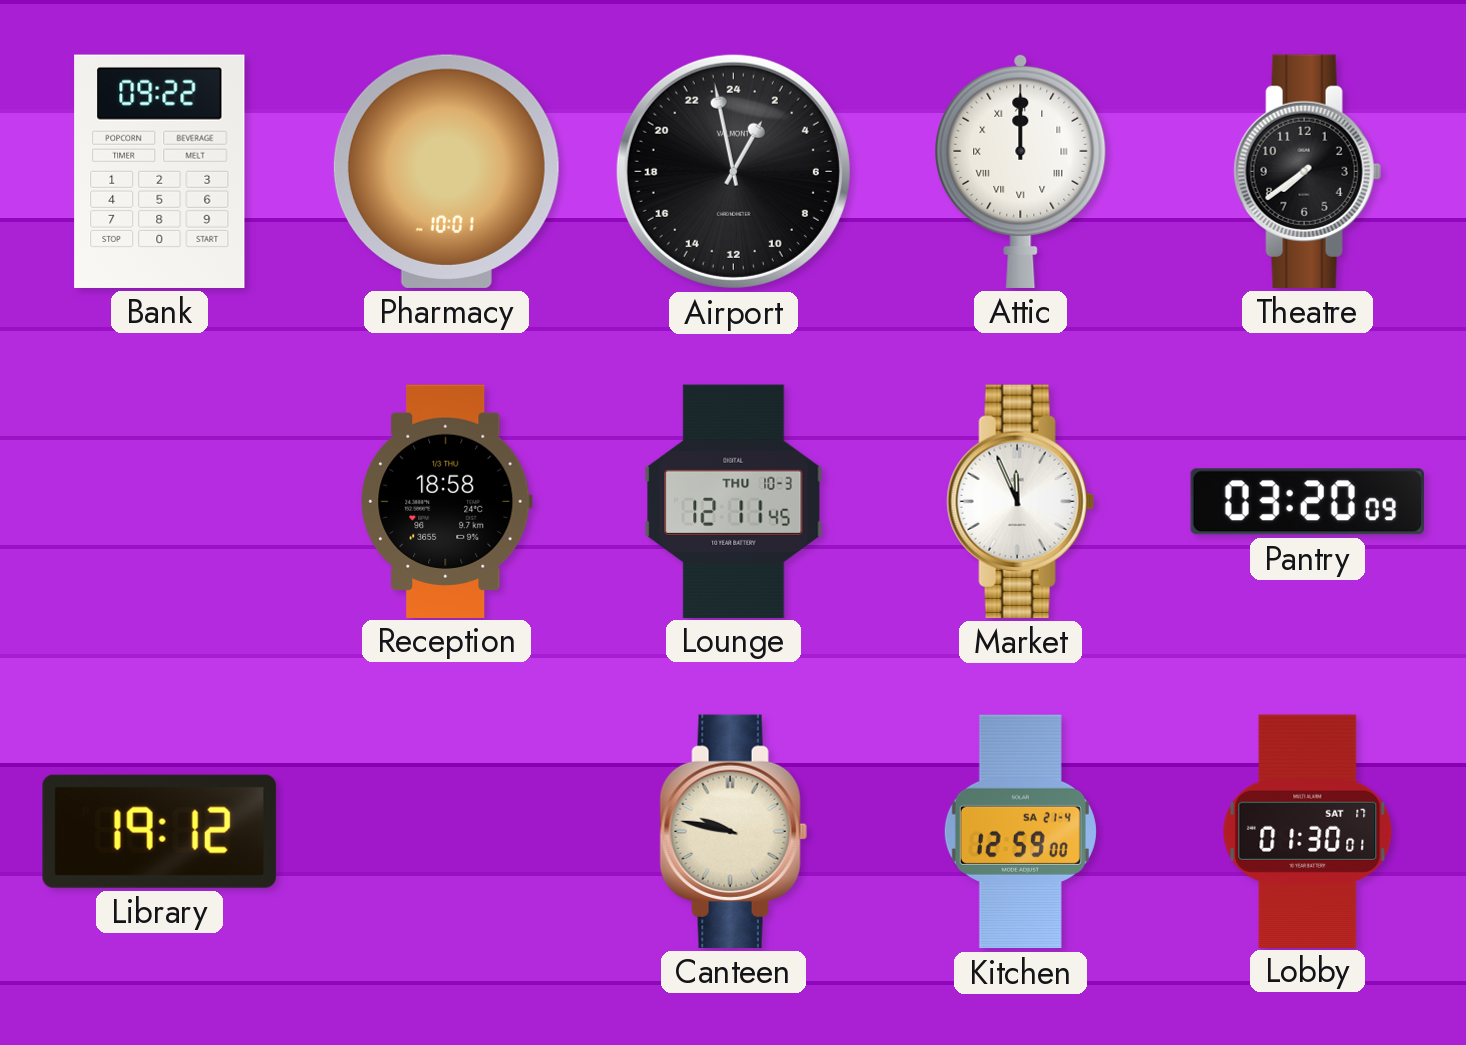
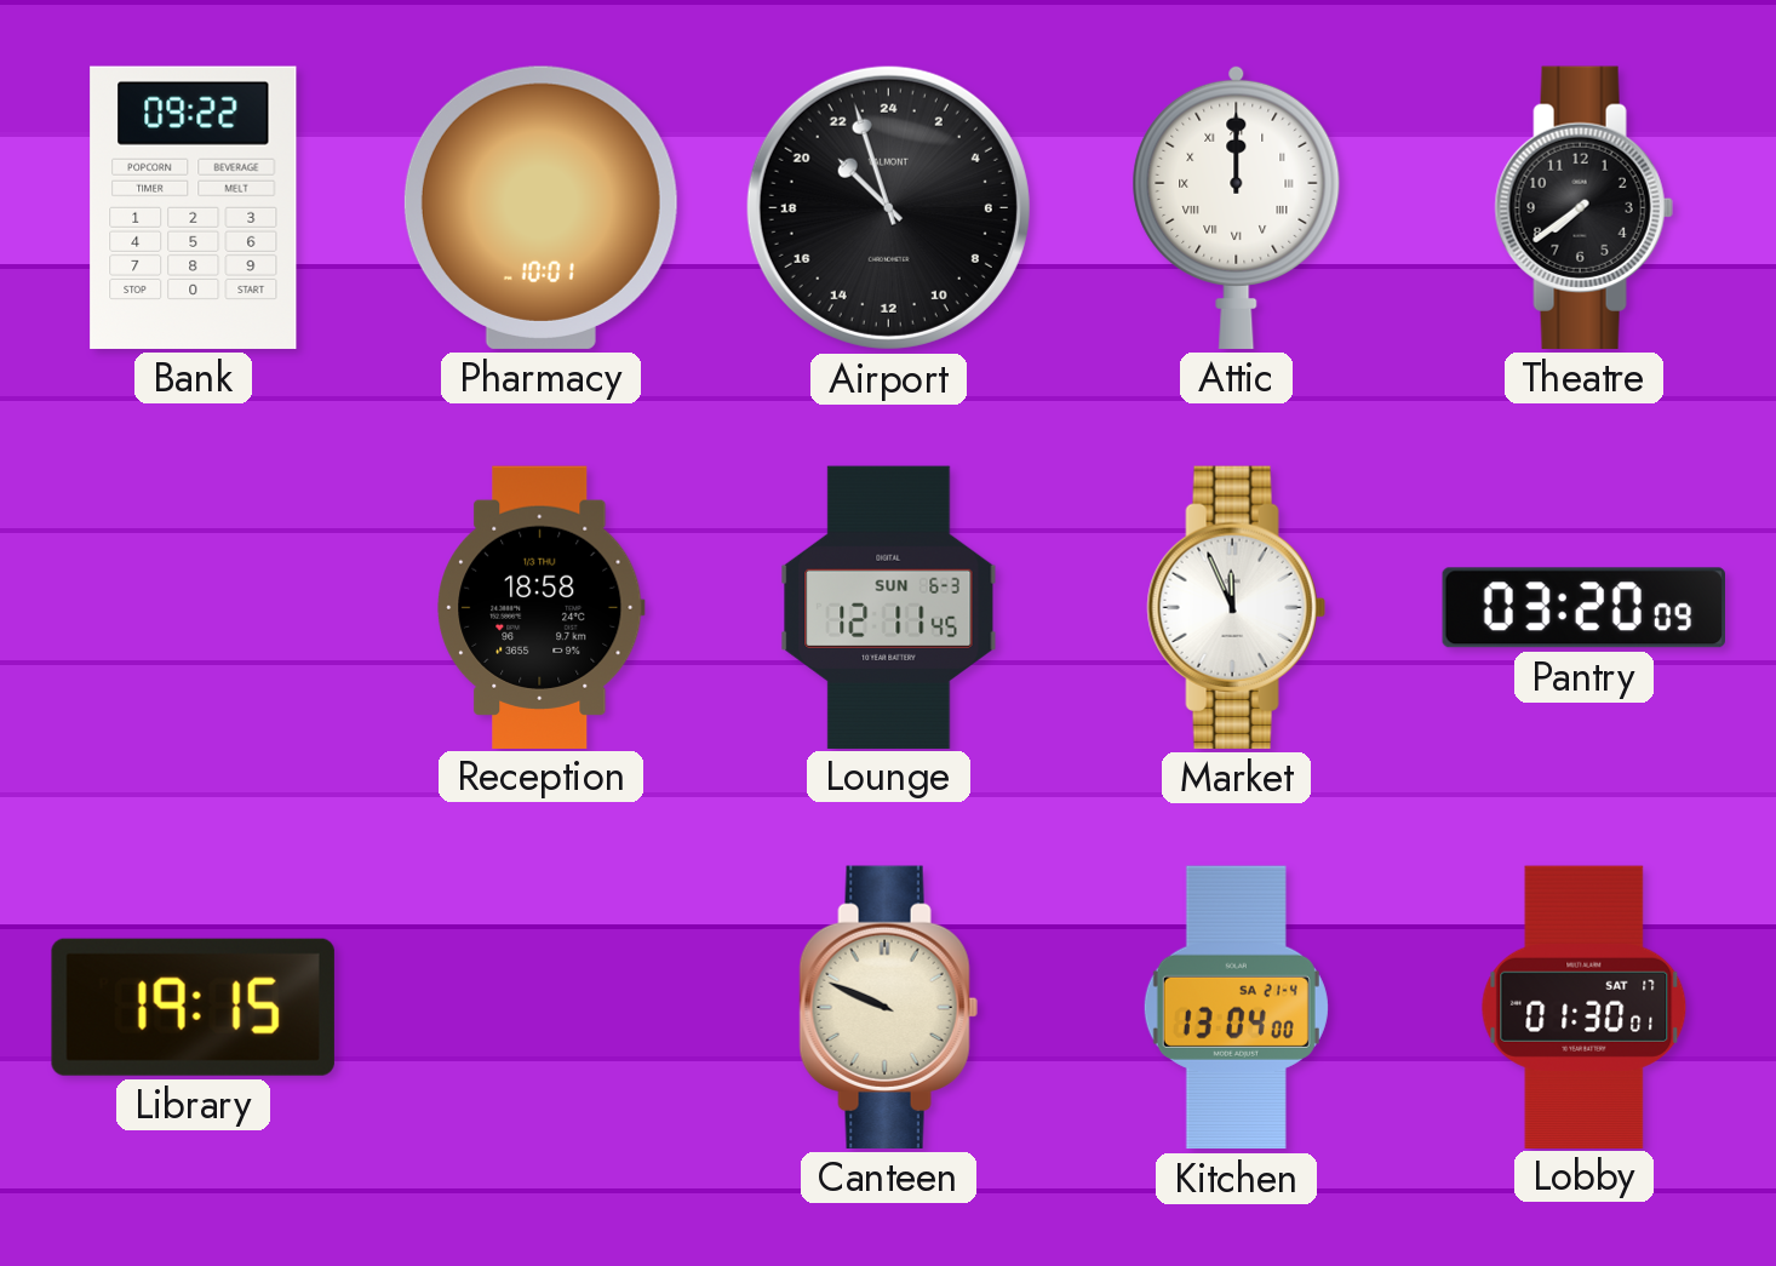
Airport: 1:58 -> 20:57
Lounge date: THU 10-3 -> SUN 6-3
Library: 19:12 -> 19:15
Canteen: 9:47 -> 9:49
Kitchen: 12:59 -> 13:04
